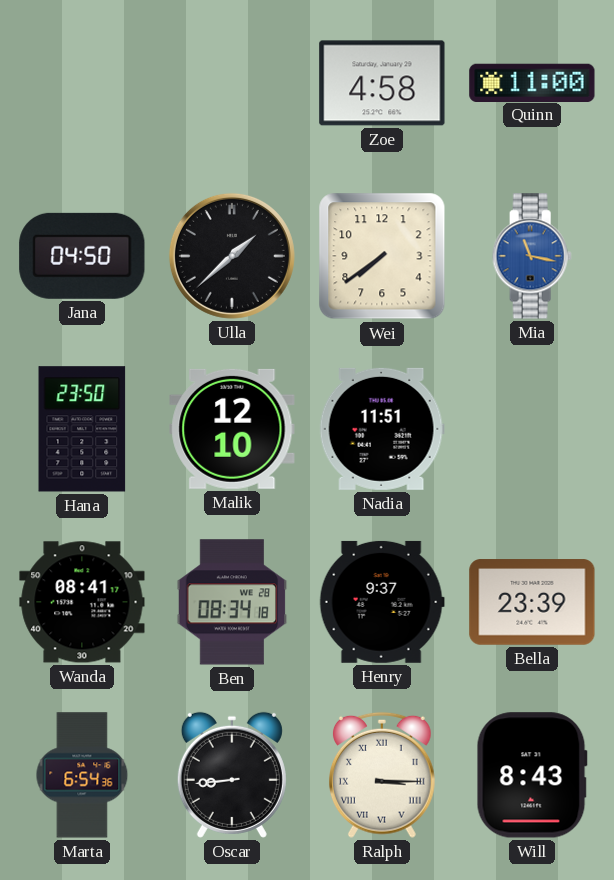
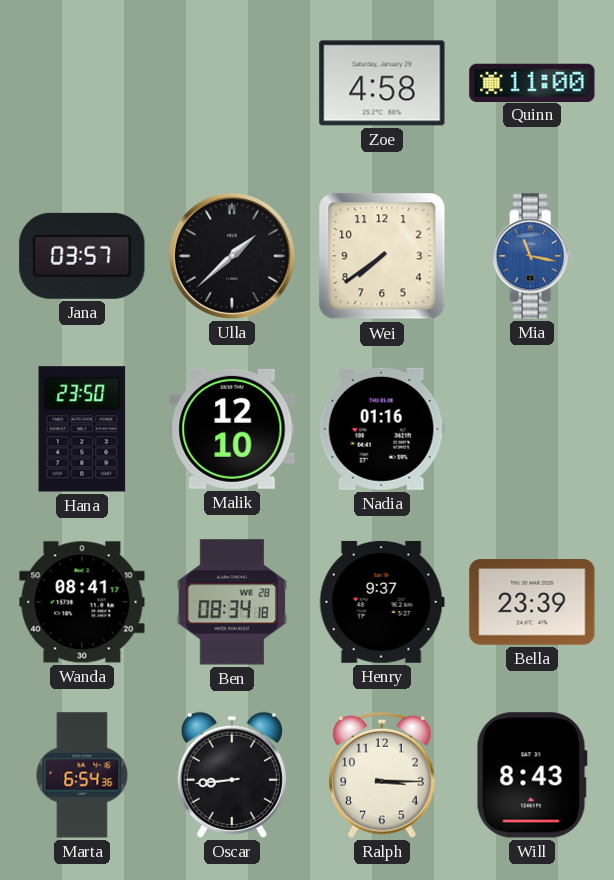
Jana: 04:50 -> 03:57
Nadia: 11:51 -> 01:16
Ralph numerals: Roman -> Arabic
